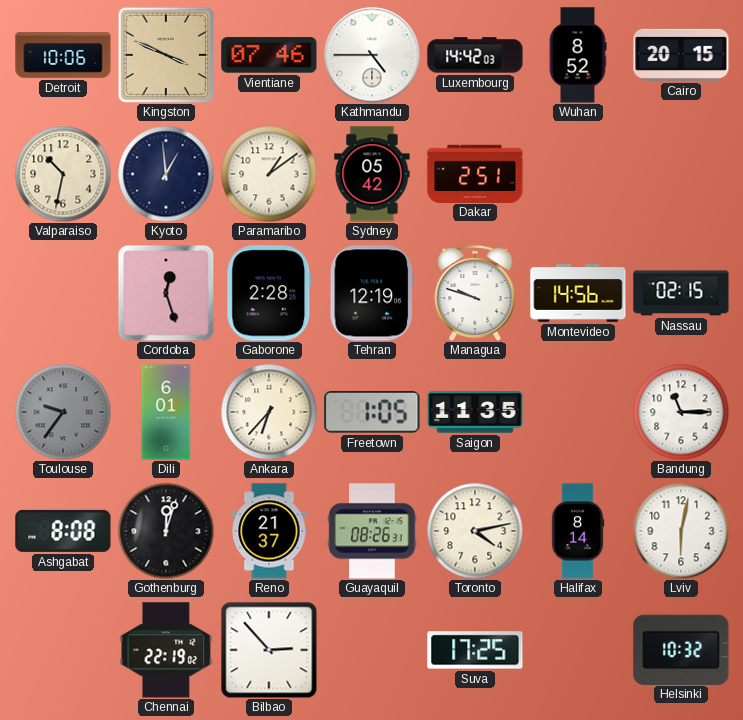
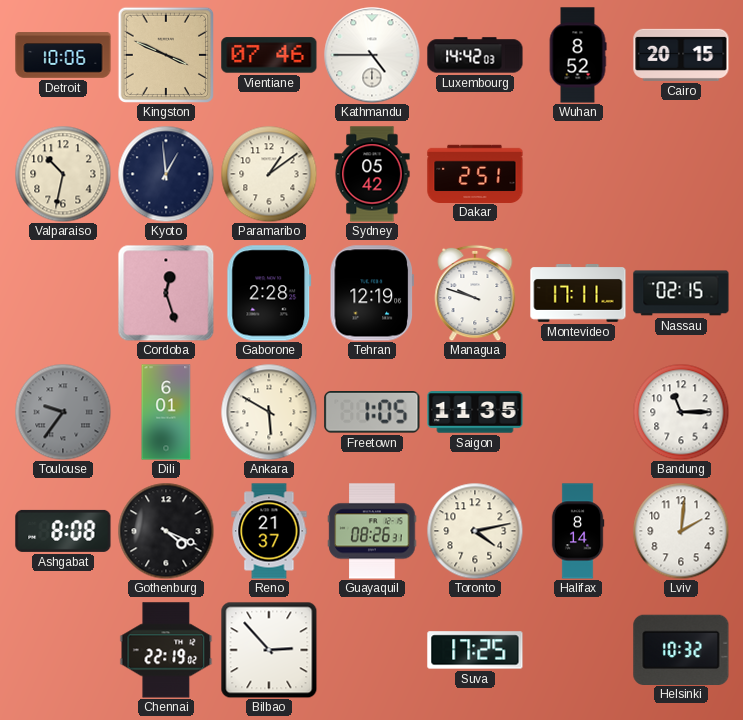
Montevideo: 14:56 -> 17:11
Ankara: 6:37 -> 5:50
Gothenburg: 12:03 -> 4:19
Lviv: 6:02 -> 2:01
